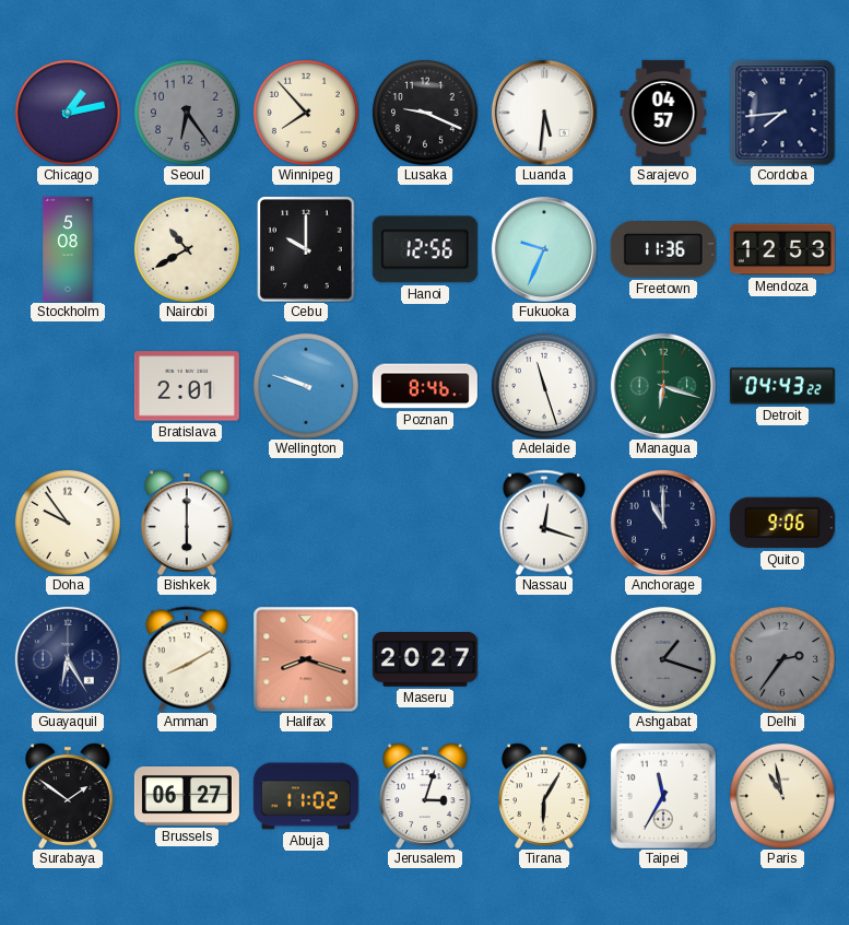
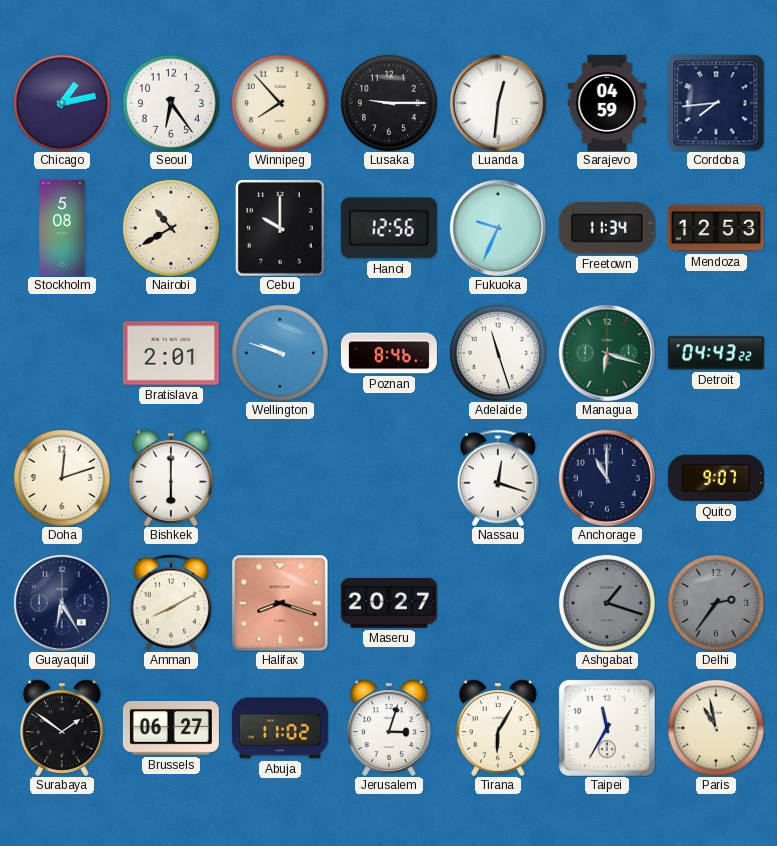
Seoul dial: grey -> white
Lusaka: 9:19 -> 9:15
Luanda: 5:31 -> 12:31
Sarajevo: 04:57 -> 04:59
Freetown: 11:36 -> 11:34
Doha: 9:54 -> 12:12
Quito: 9:06 -> 9:07
